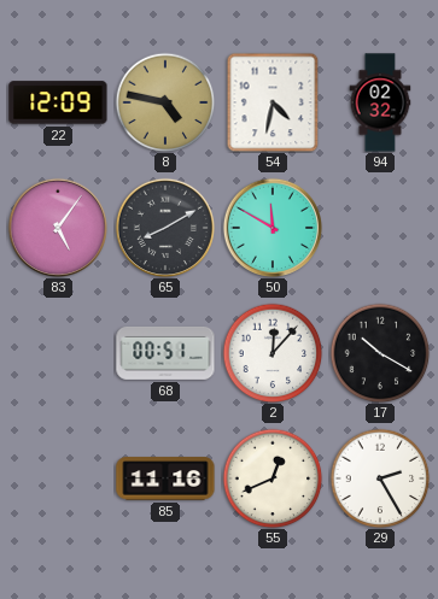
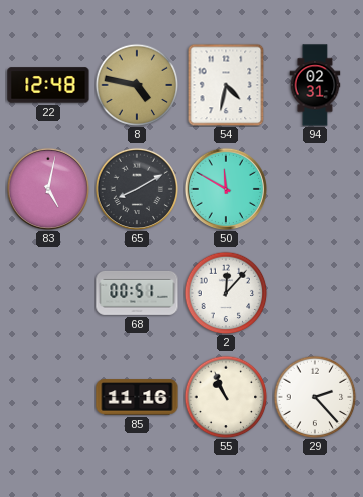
22: 12:09 -> 12:48
94: 02:32 -> 02:31
83: 5:06 -> 5:02
17: 10:20 -> none
55: 12:41 -> 10:56
29: 2:25 -> 2:23
